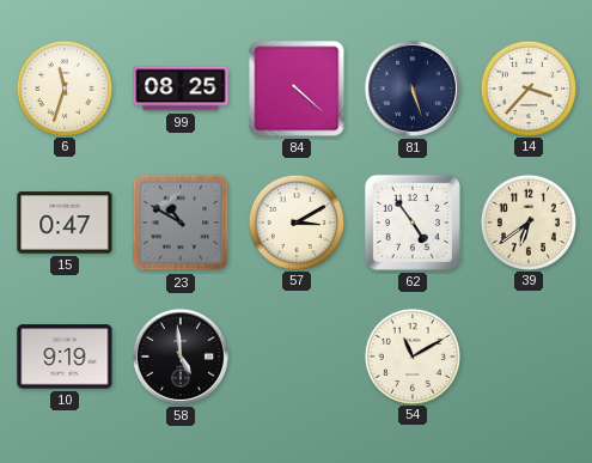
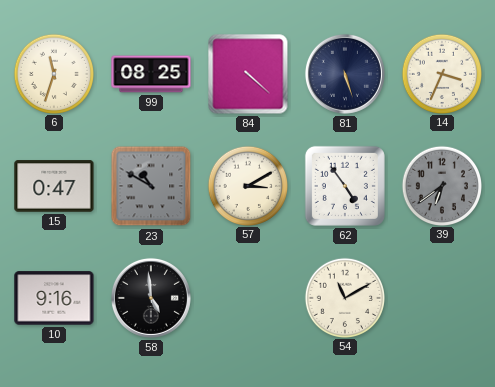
14: 3:37 -> 3:34
39 dial: cream -> grey
10: 9:19 -> 9:16
